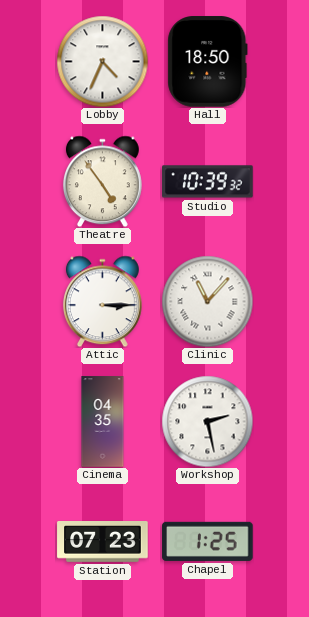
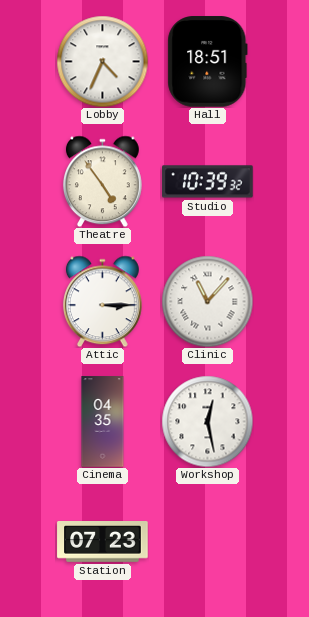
Hall: 18:50 -> 18:51
Workshop: 2:28 -> 12:28
Chapel: 1:25 -> none
